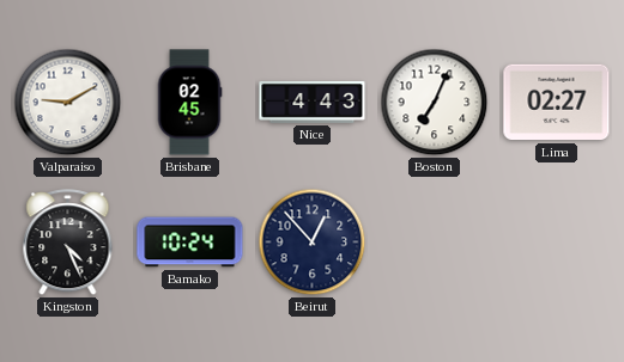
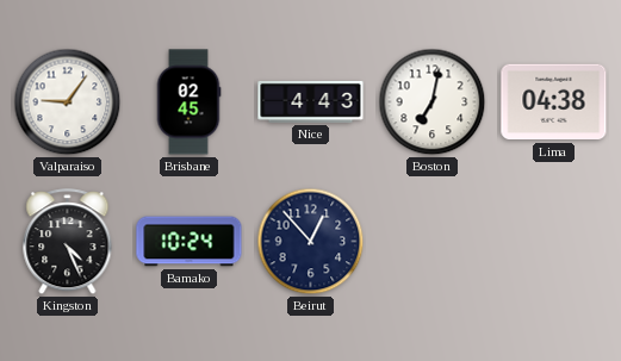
Valparaiso: 9:10 -> 9:06
Boston: 7:04 -> 7:02
Lima: 02:27 -> 04:38
